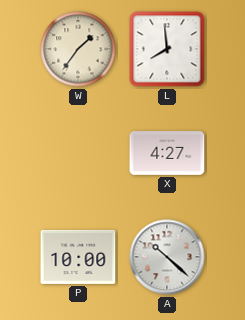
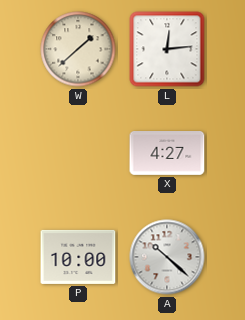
W: 1:36 -> 1:38
L: 7:59 -> 12:14
